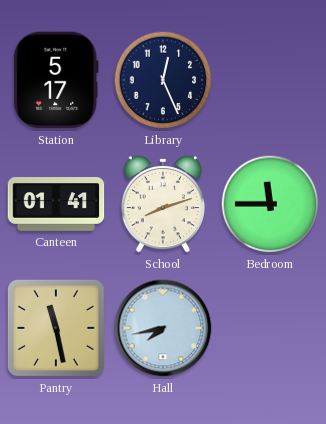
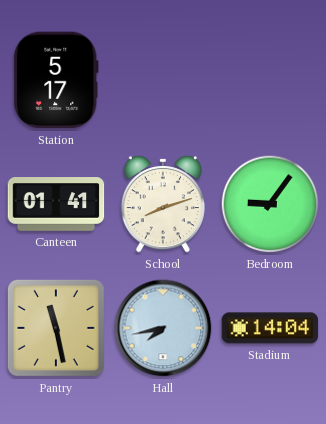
Library: 12:26 -> none
Bedroom: 11:45 -> 9:06
Stadium: none -> 14:04
